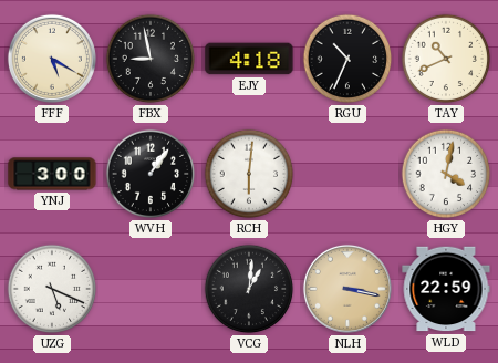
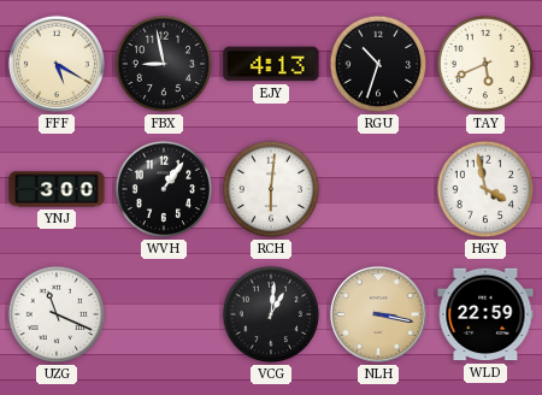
EJY: 4:18 -> 4:13
RGU: 10:34 -> 10:33
TAY: 10:41 -> 5:41
HGY: 4:02 -> 3:58
UZG: 5:19 -> 11:19
